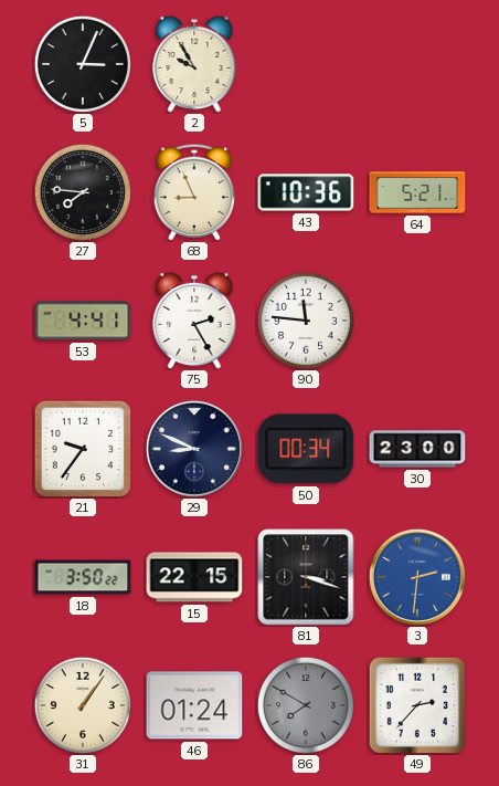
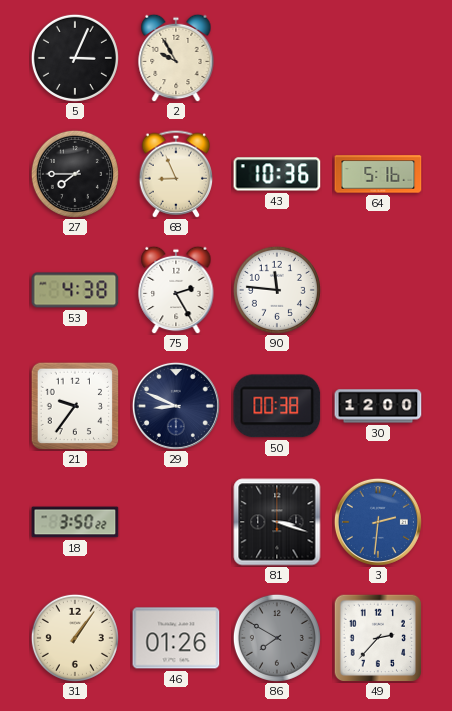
27: 7:46 -> 7:45
64: 5:21 -> 5:16
53: 4:41 -> 4:38
50: 00:34 -> 00:38
30: 23:00 -> 12:00
15: 22:15 -> none
46: 01:24 -> 01:26
